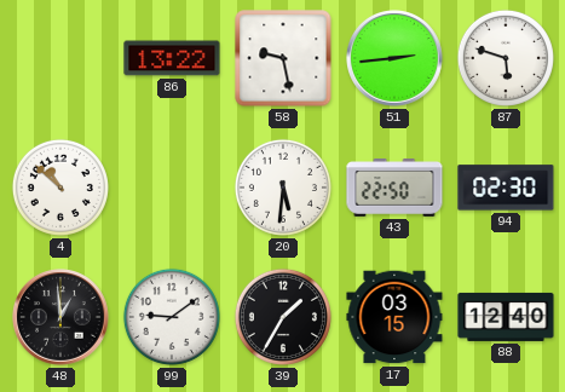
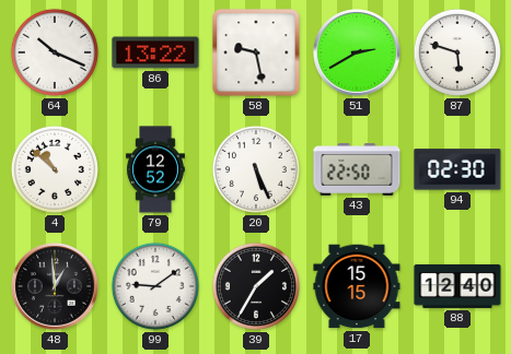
64: none -> 10:19
51: 2:44 -> 2:40
79: none -> 12:52
20: 5:31 -> 5:26
17: 03:15 -> 15:15
